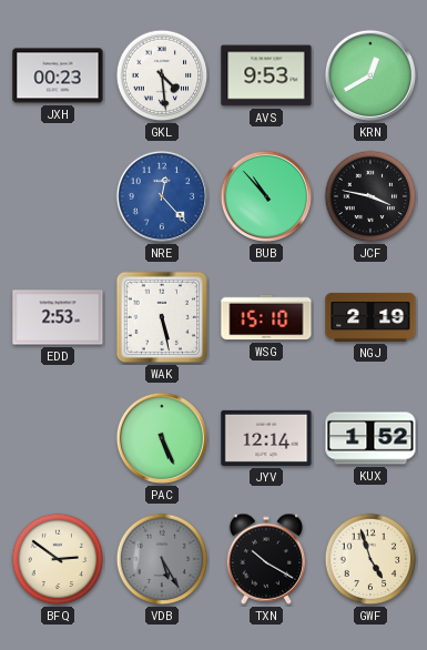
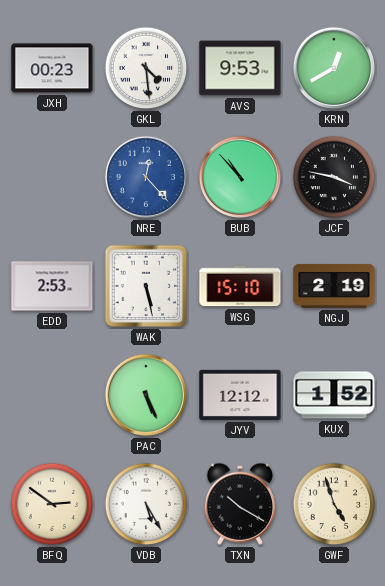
JYV: 12:14 -> 12:12
VDB dial: grey -> white
